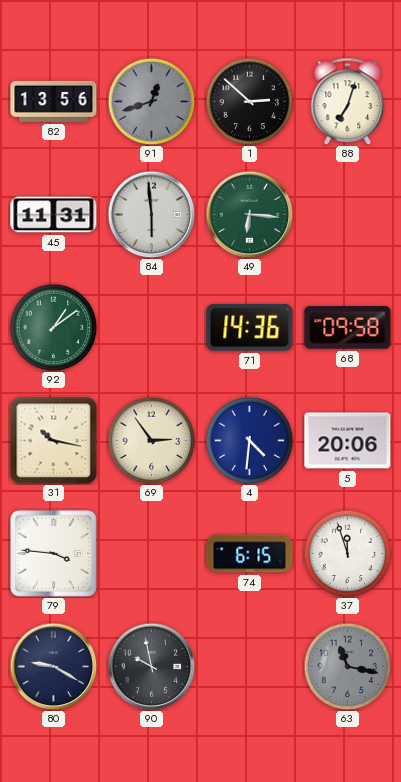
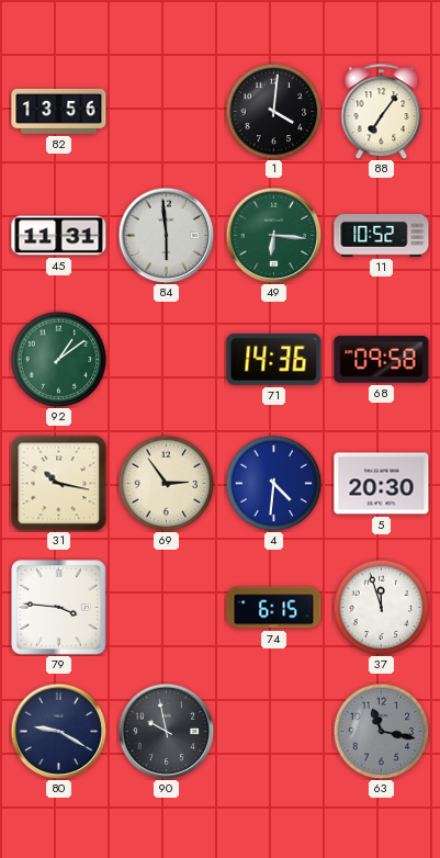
91: 12:42 -> none
1: 2:52 -> 4:01
88: 7:03 -> 7:06
11: none -> 10:52
5: 20:06 -> 20:30
